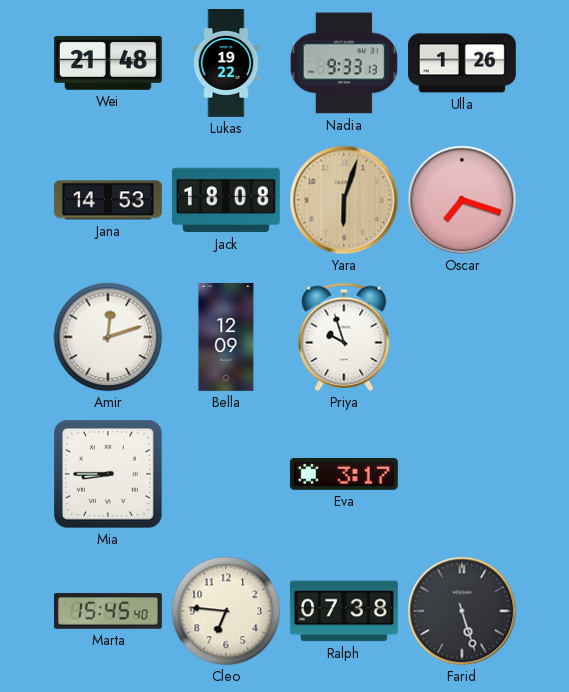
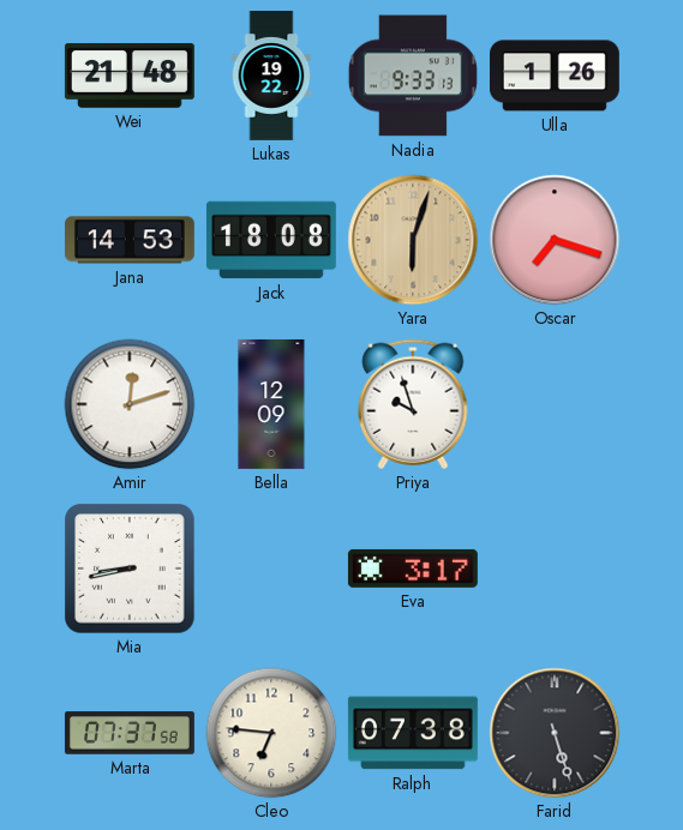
Mia: 8:45 -> 8:43
Marta: 15:45 -> 07:37
